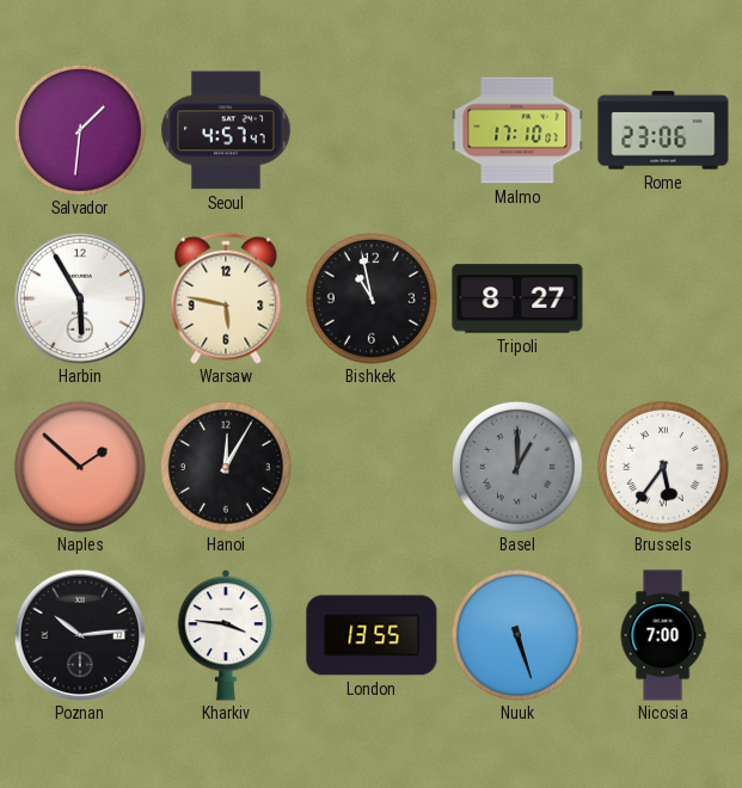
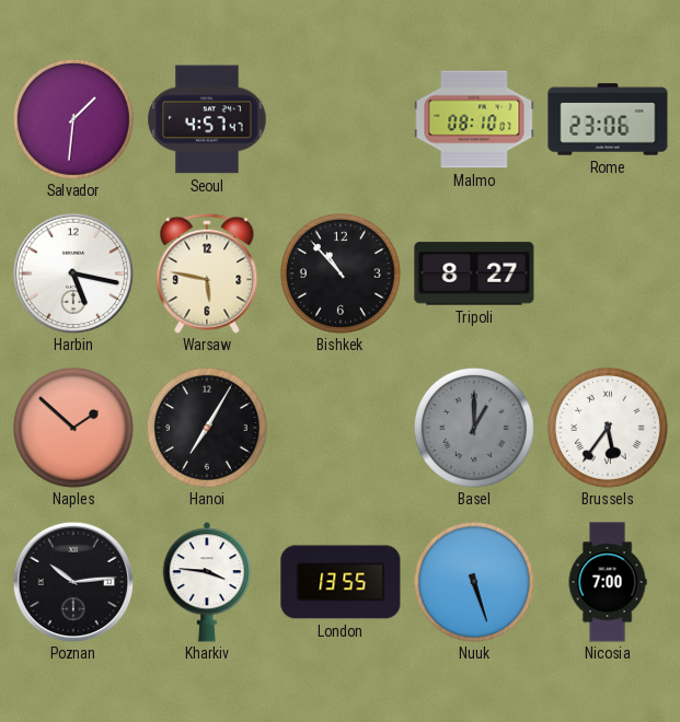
Malmo: 17:10 -> 08:10
Harbin: 5:55 -> 5:17
Bishkek: 10:58 -> 10:53
Hanoi: 12:05 -> 7:05
